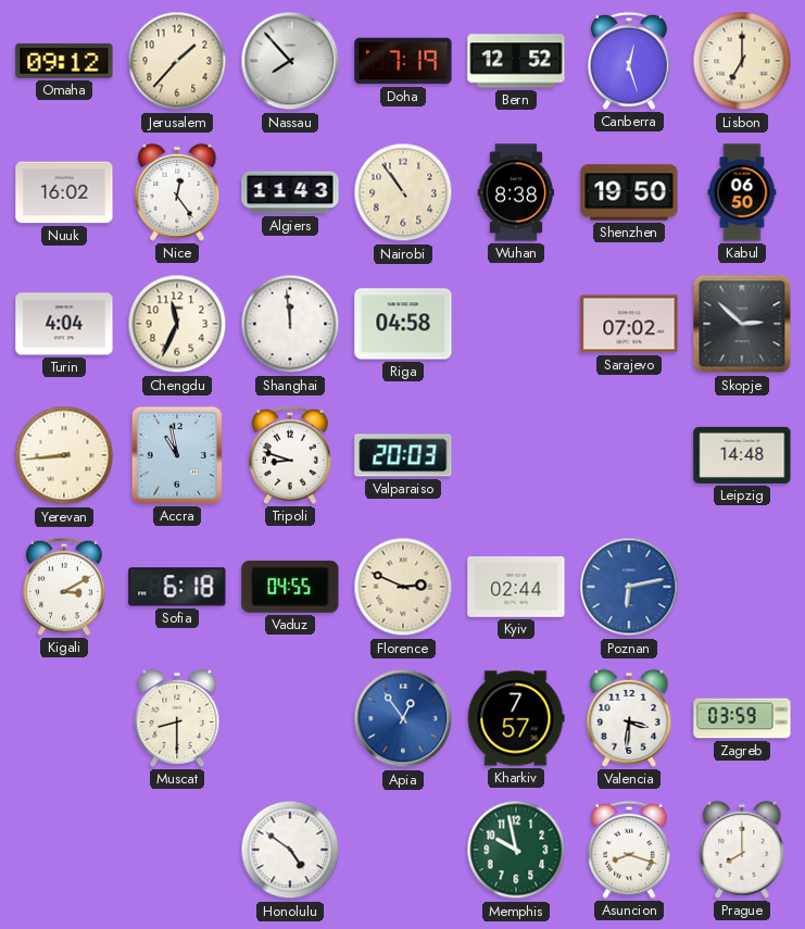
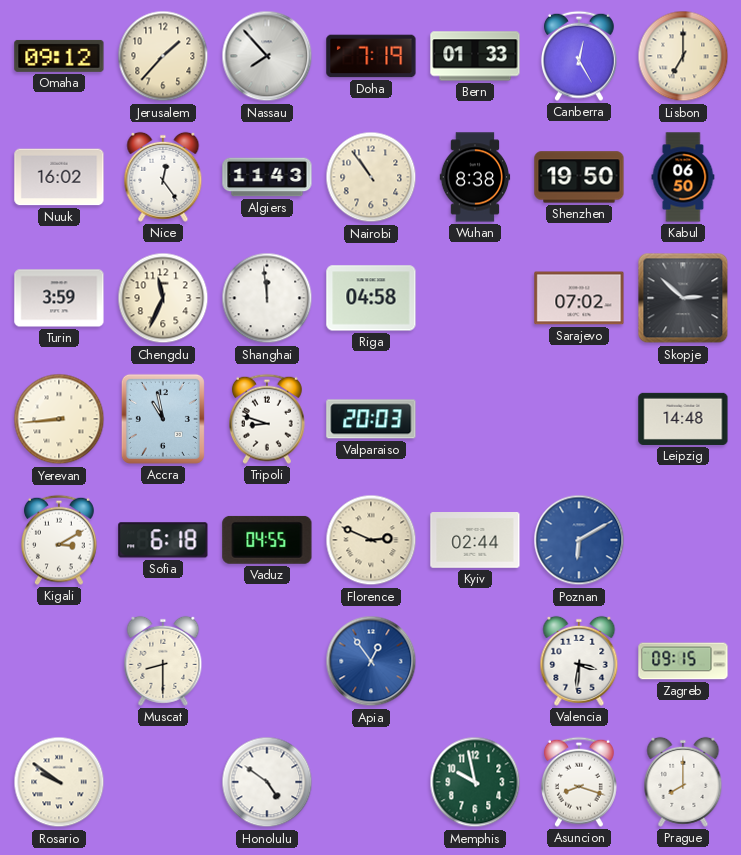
Bern: 12:52 -> 01:33
Canberra: 12:27 -> 12:25
Turin: 4:04 -> 3:59
Poznan: 6:13 -> 6:10
Kharkiv: 7:57 -> none
Zagreb: 03:59 -> 09:15
Rosario: none -> 9:51
